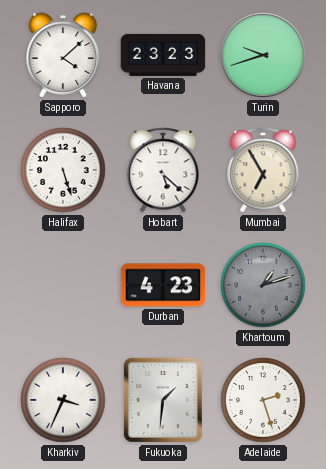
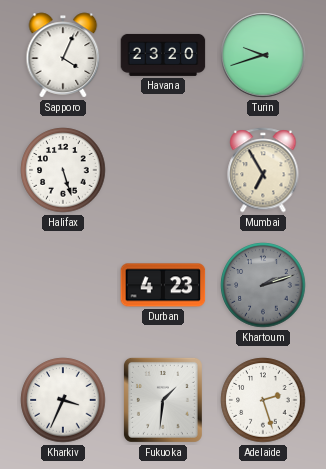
Sapporo: 4:08 -> 4:04
Havana: 23:23 -> 23:20
Hobart: 5:22 -> none
Khartoum: 1:12 -> 2:12
